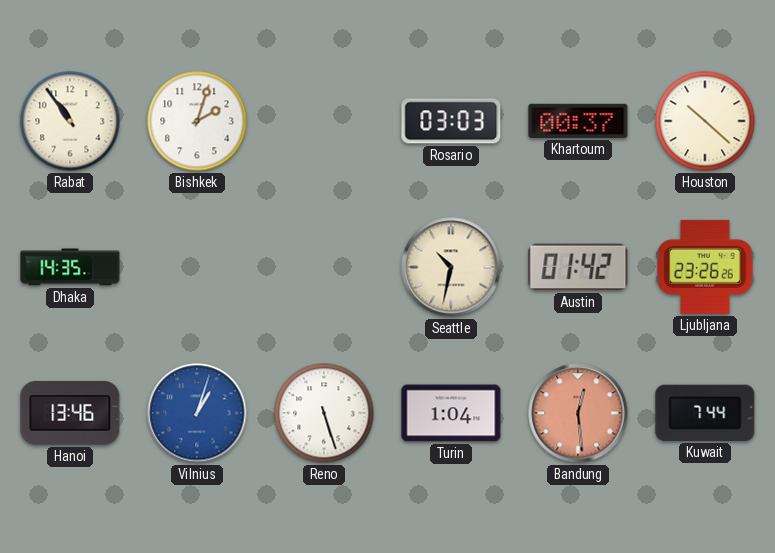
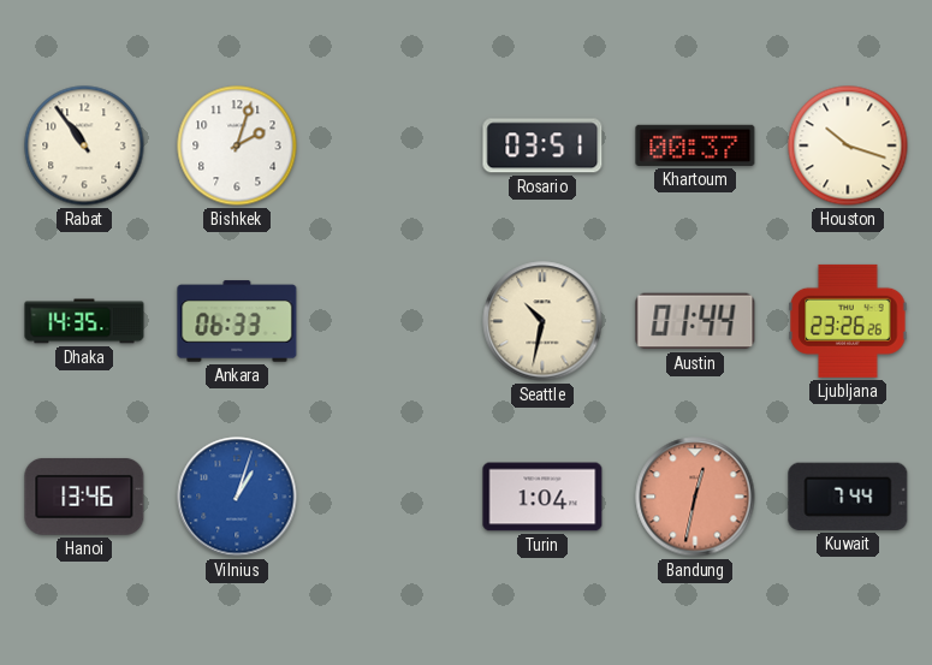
Rosario: 03:03 -> 03:51
Houston: 10:22 -> 10:18
Ankara: none -> 06:33
Austin: 01:42 -> 01:44
Reno: 5:27 -> none
Bandung: 12:29 -> 12:32
